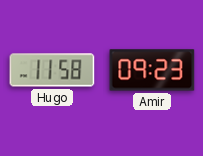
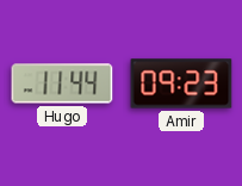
Hugo: 11:58 -> 11:44
